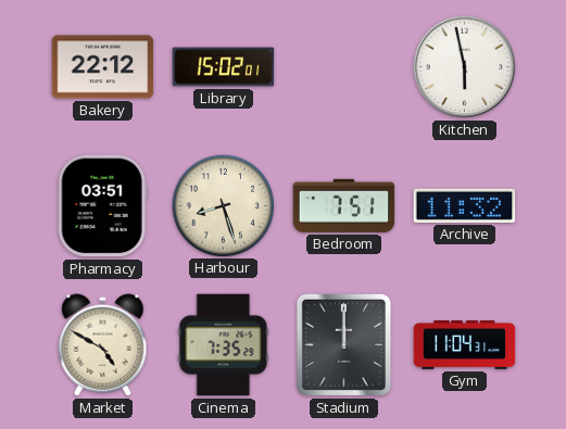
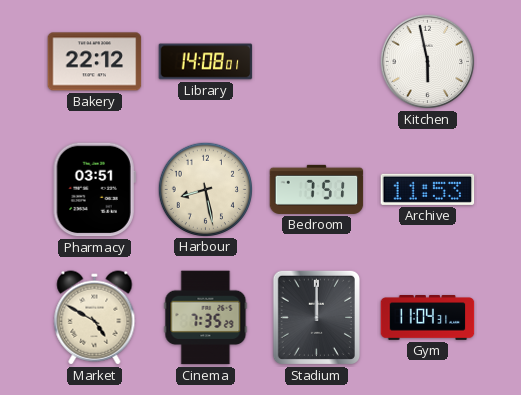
Library: 15:02 -> 14:08
Harbour: 8:27 -> 8:28
Archive: 11:32 -> 11:53
